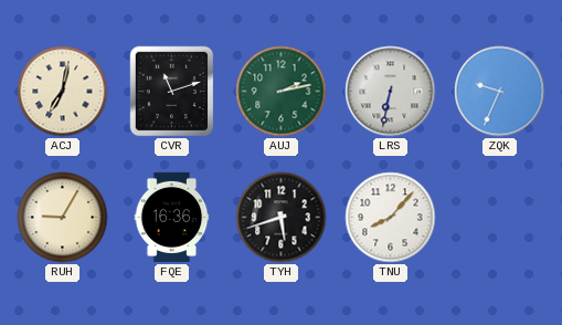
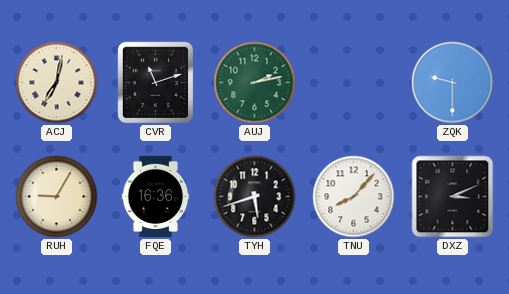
LRS: 6:32 -> none
ZQK: 9:34 -> 9:30
DXZ: none -> 3:11
